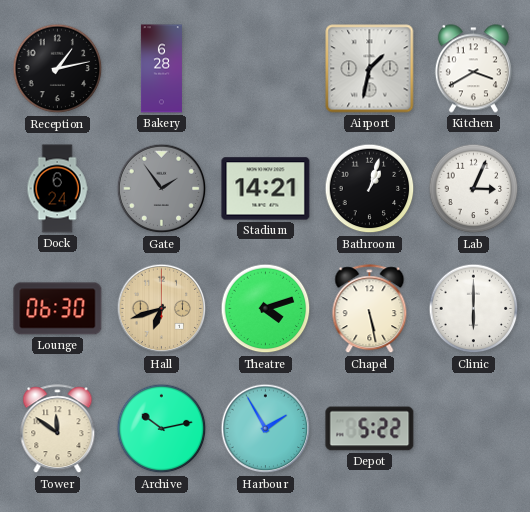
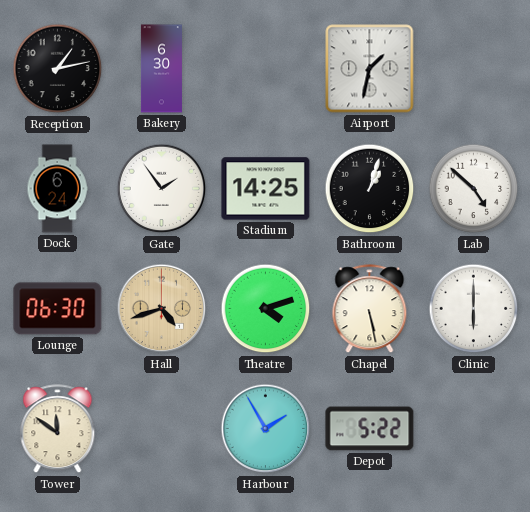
Bakery: 6:28 -> 6:30
Kitchen: 3:40 -> none
Gate dial: grey -> white
Stadium: 14:21 -> 14:25
Lab: 3:04 -> 4:52
Hall: 6:42 -> 4:42
Archive: 10:13 -> none
